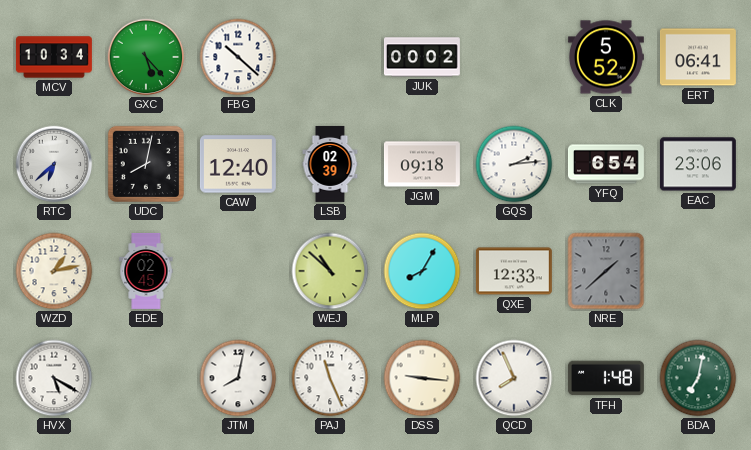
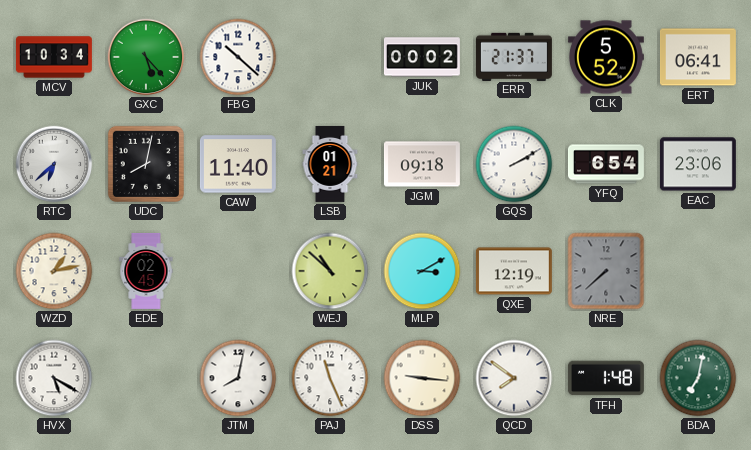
ERR: none -> 21:37
CAW: 12:40 -> 11:40
LSB: 02:39 -> 01:21
GQS: 2:14 -> 2:10
MLP: 8:05 -> 3:10
QXE: 12:33 -> 12:19
NRE: 1:38 -> 7:38
QCD: 7:56 -> 7:51
